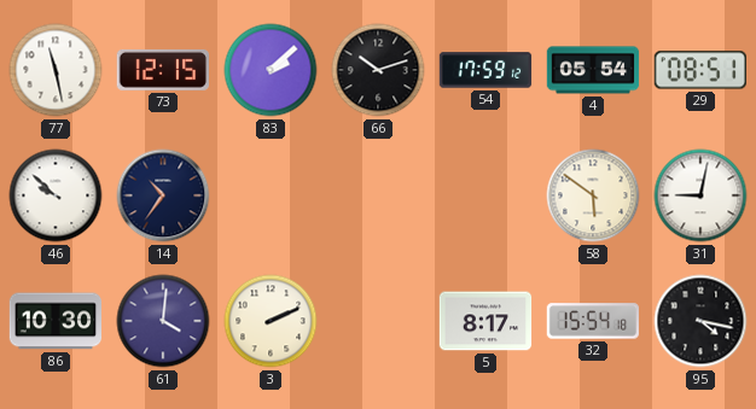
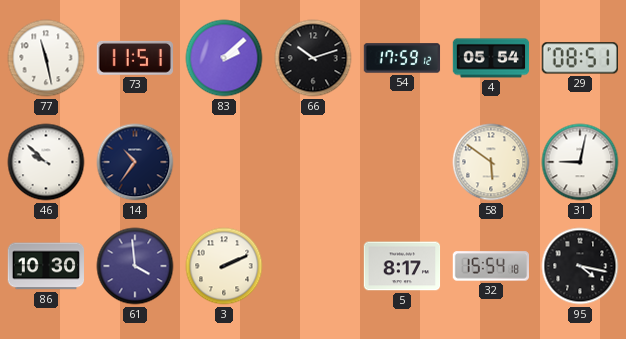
73: 12:15 -> 11:51
61: 4:01 -> 3:59
